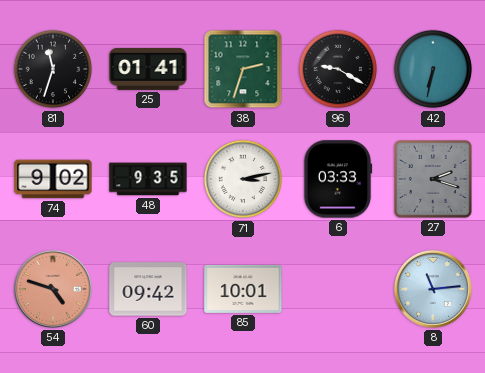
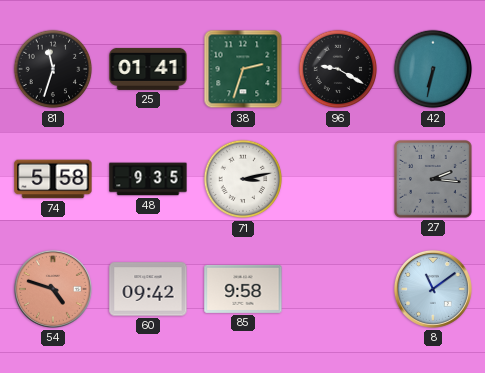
74: 9:02 -> 5:58
6: 03:33 -> none
27: 2:18 -> 2:16
85: 10:01 -> 9:58
8: 11:14 -> 11:09
